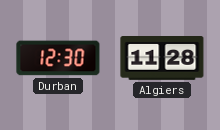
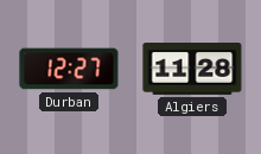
Durban: 12:30 -> 12:27
